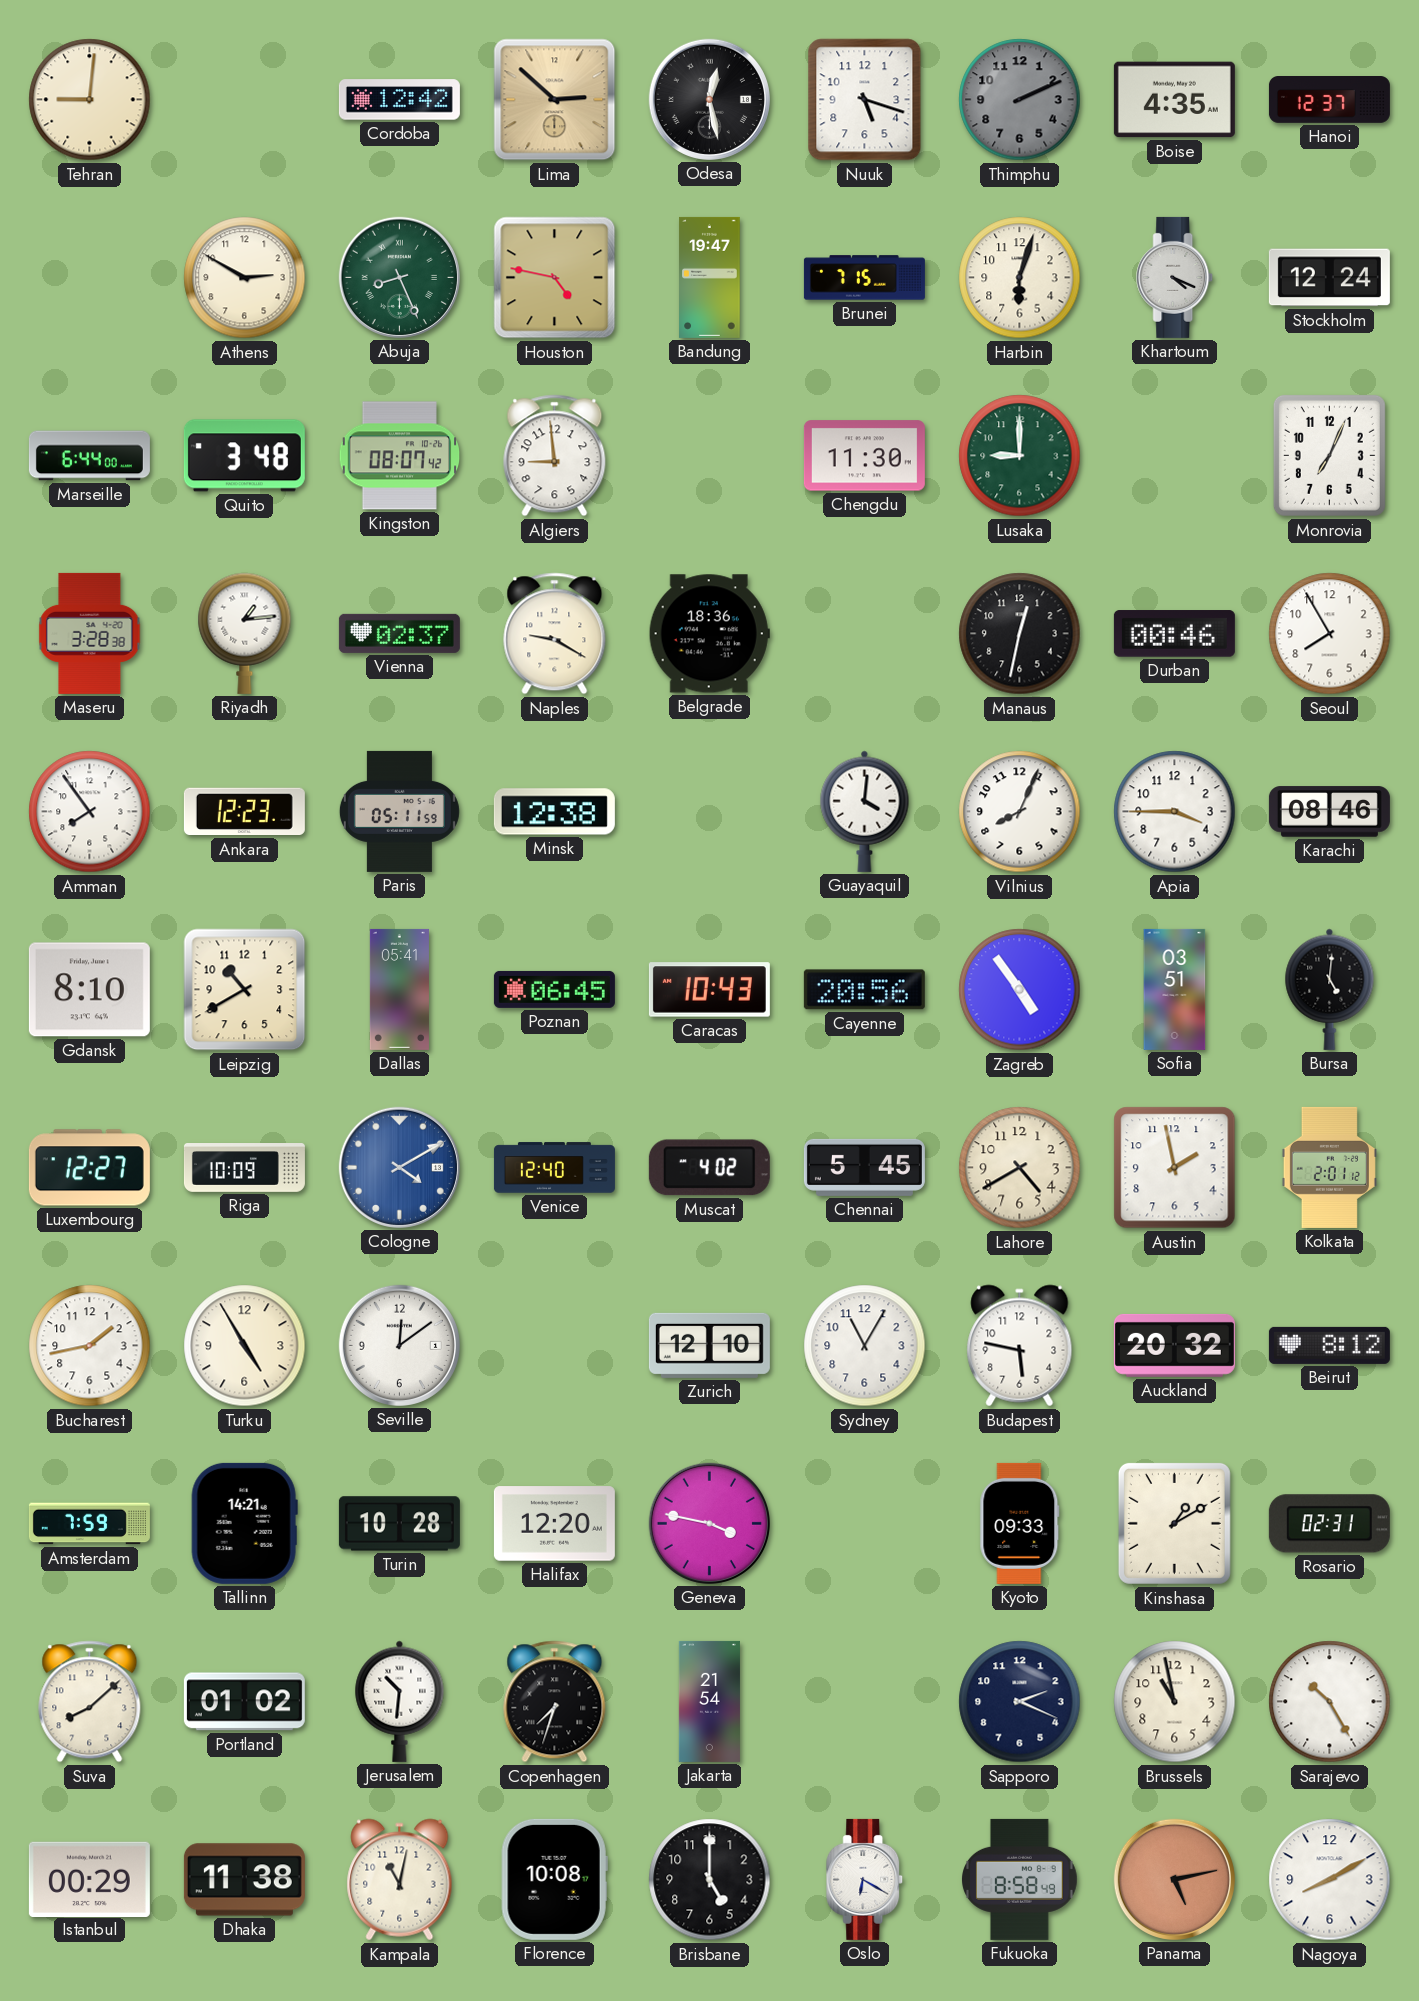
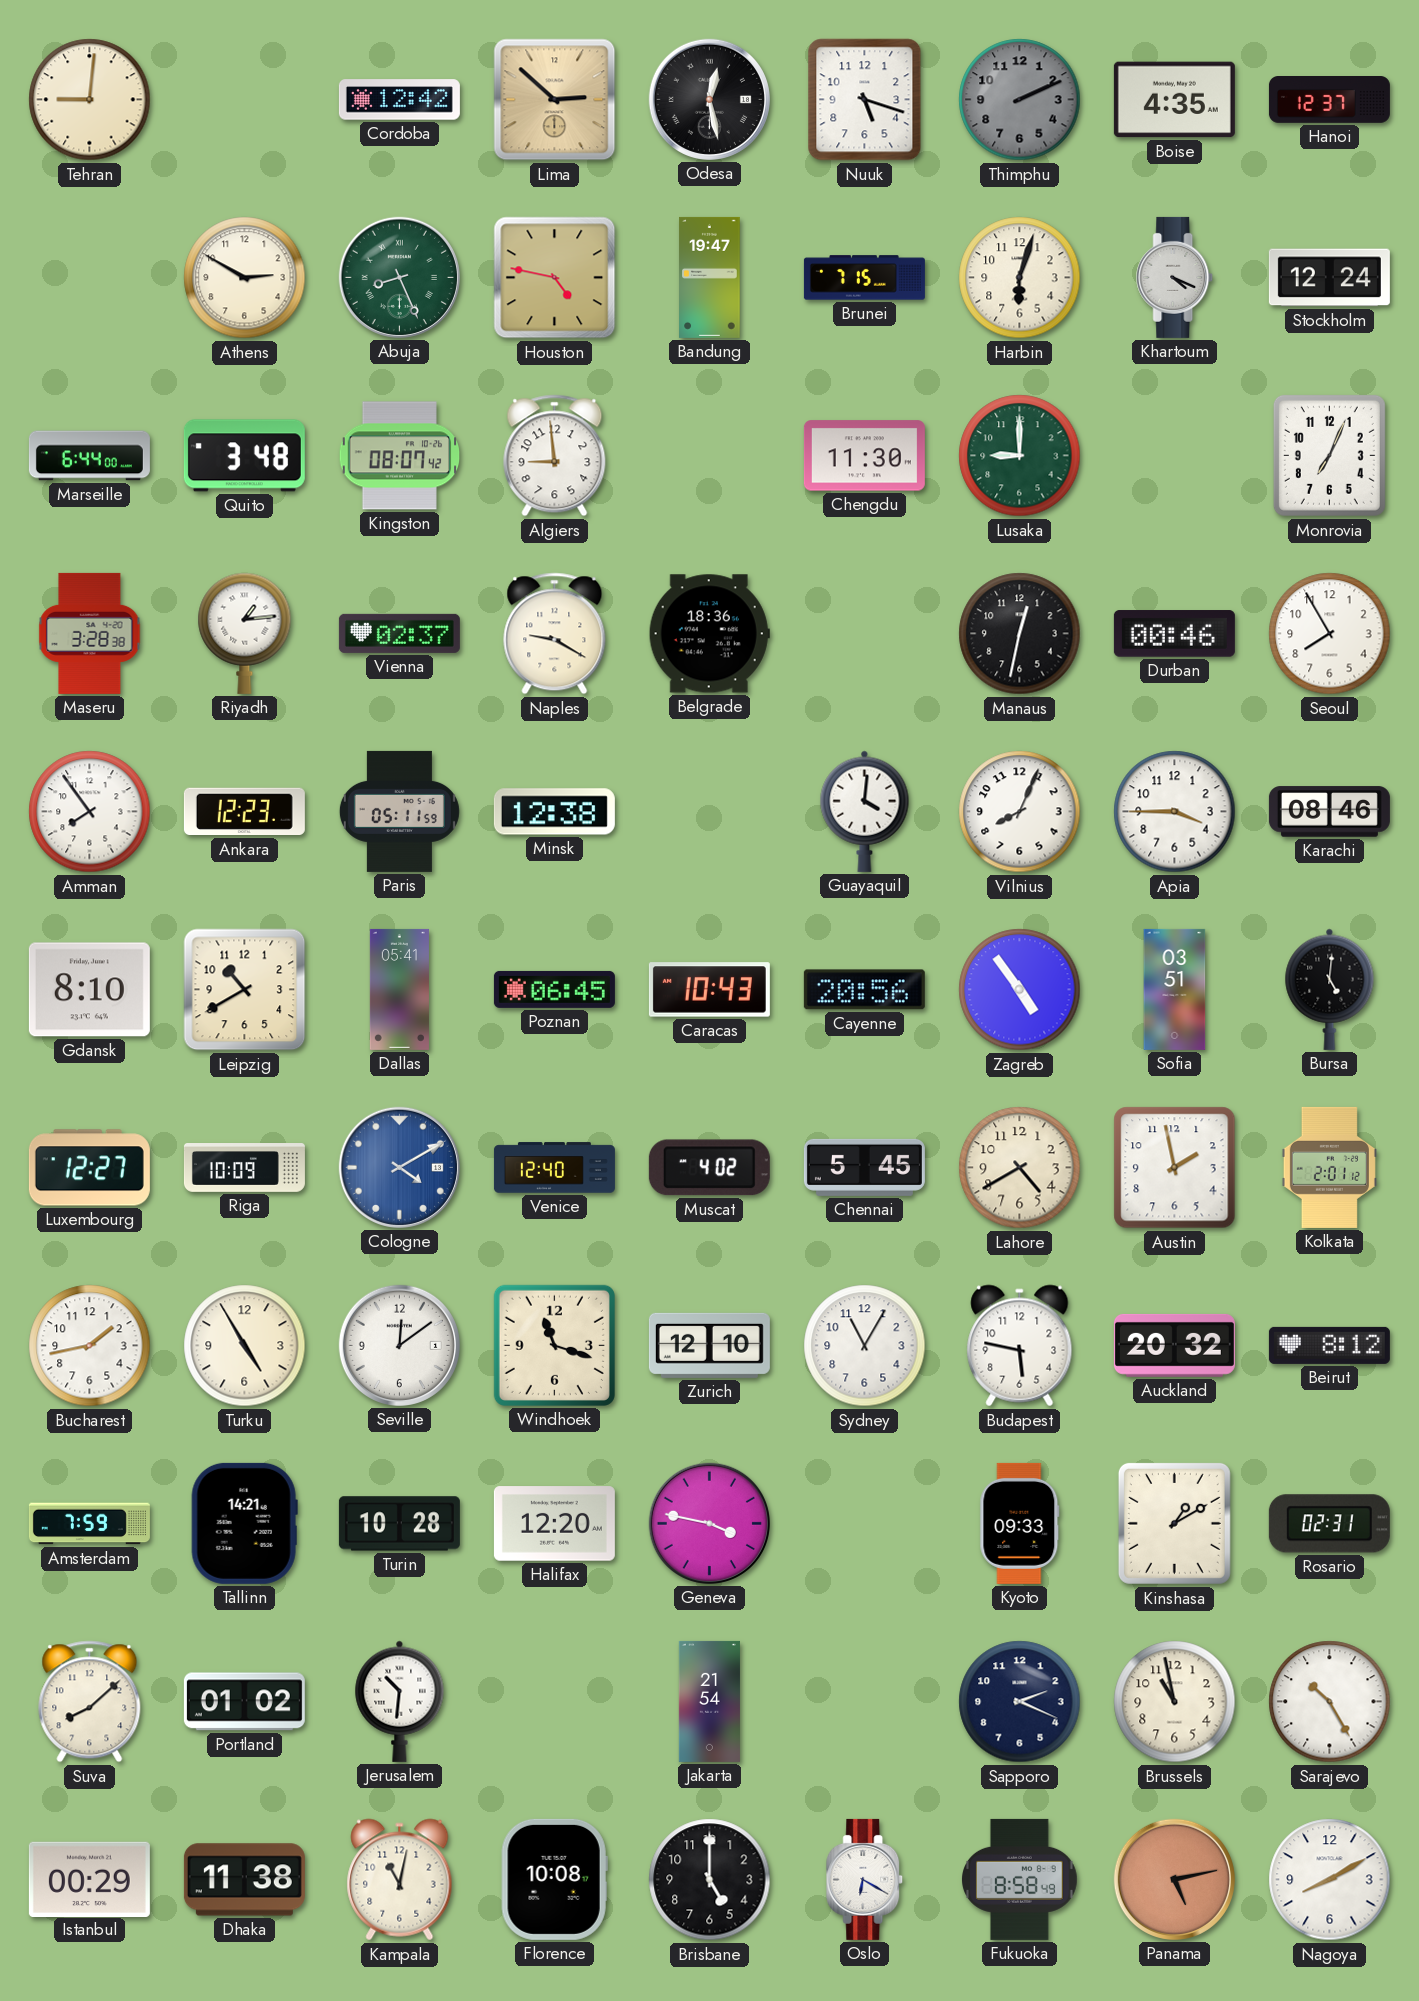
Windhoek: none -> 11:18
Copenhagen: 7:33 -> none
